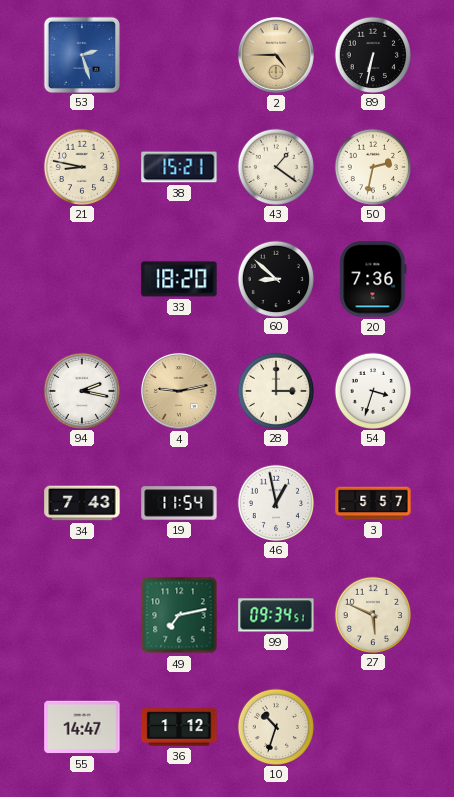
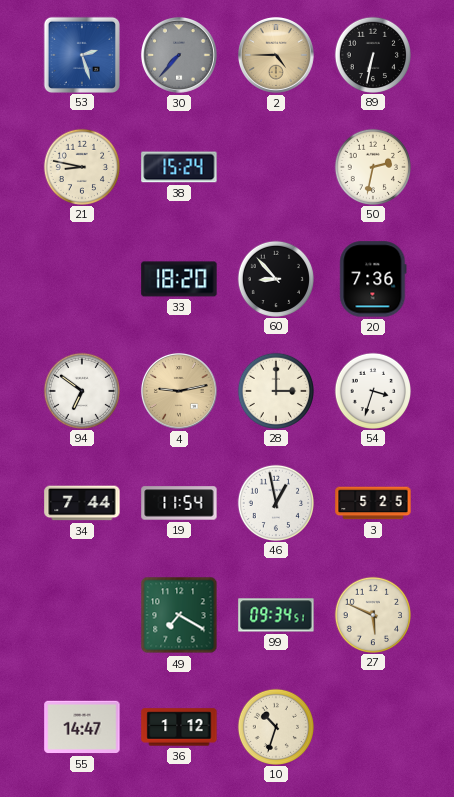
30: none -> 7:37
38: 15:21 -> 15:24
43: 1:21 -> none
60: 8:52 -> 8:53
94: 2:17 -> 6:51
34: 7:43 -> 7:44
3: 5:57 -> 5:25
49: 7:13 -> 7:20
